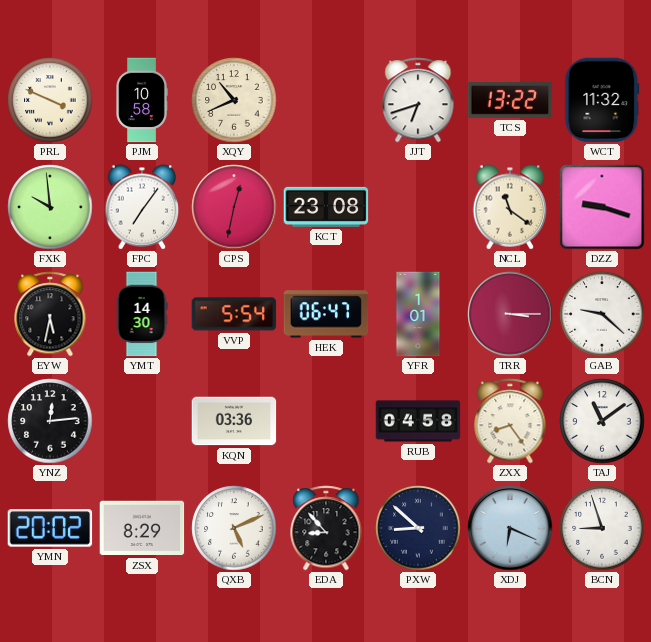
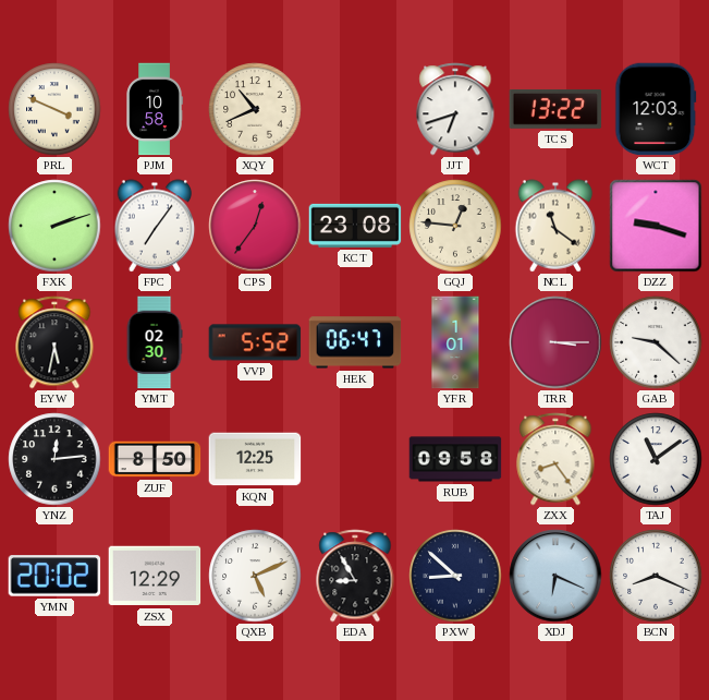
WCT: 11:32 -> 12:03
FXK: 9:59 -> 2:12
CPS: 12:32 -> 12:36
GQJ: none -> 12:46
YMT: 14:30 -> 02:30
VVP: 5:54 -> 5:52
ZUF: none -> 8:50
KQN: 03:36 -> 12:25
RUB: 04:58 -> 09:58
ZSX: 8:29 -> 12:29
EDA: 8:53 -> 8:55
BCN: 8:57 -> 8:19
